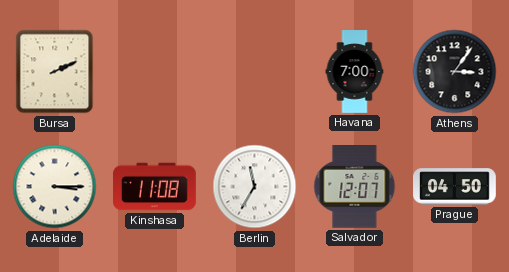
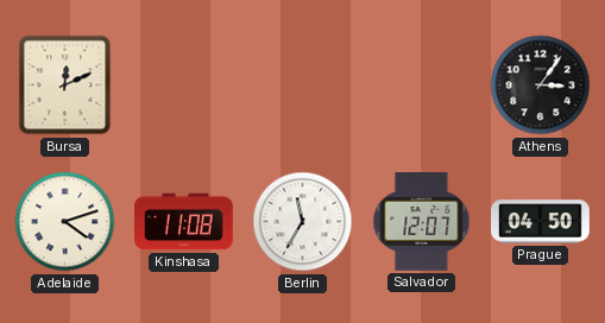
Bursa: 2:11 -> 12:11
Havana: 7:00 -> none
Adelaide: 3:15 -> 4:12
